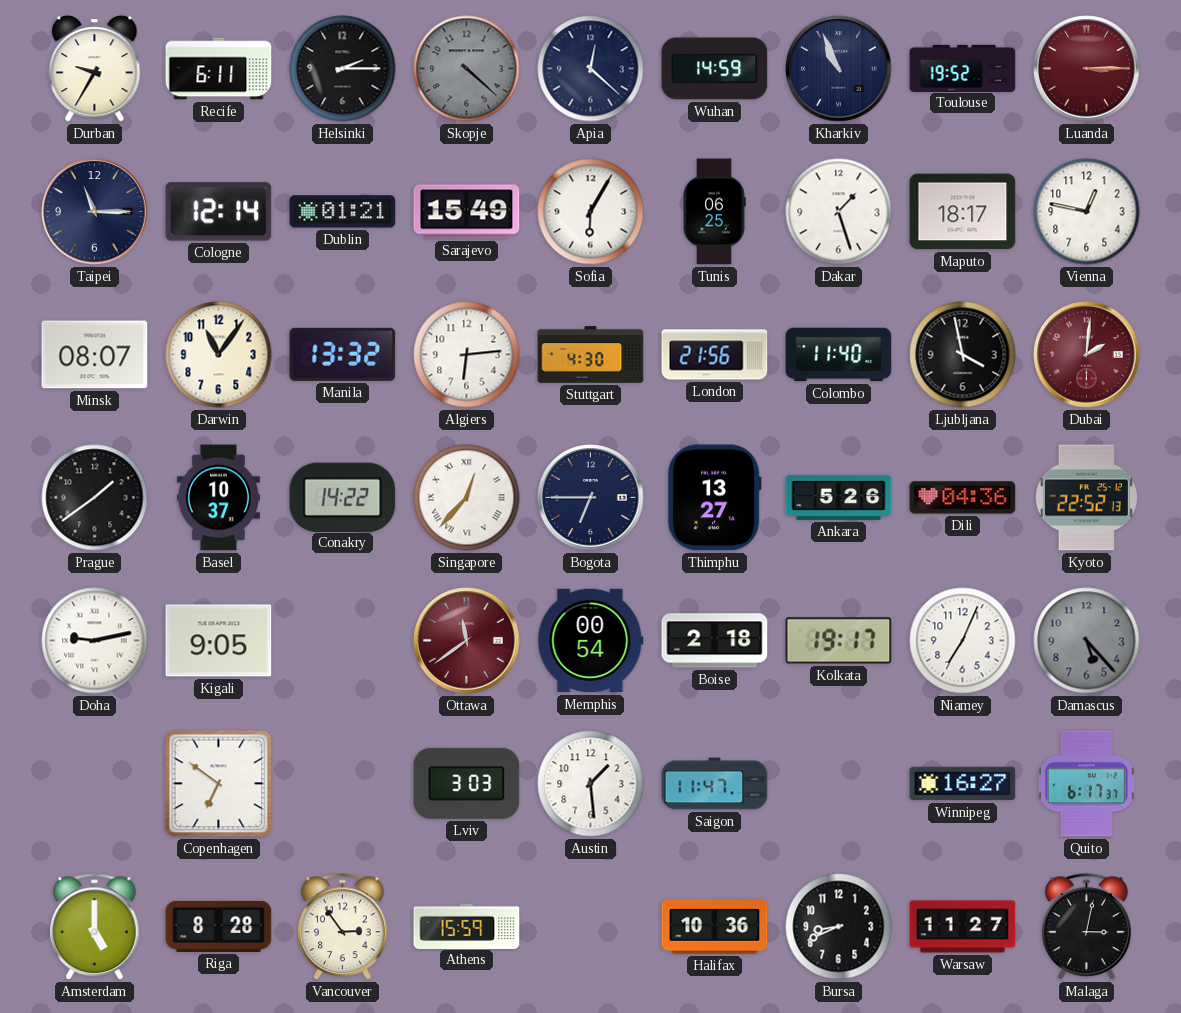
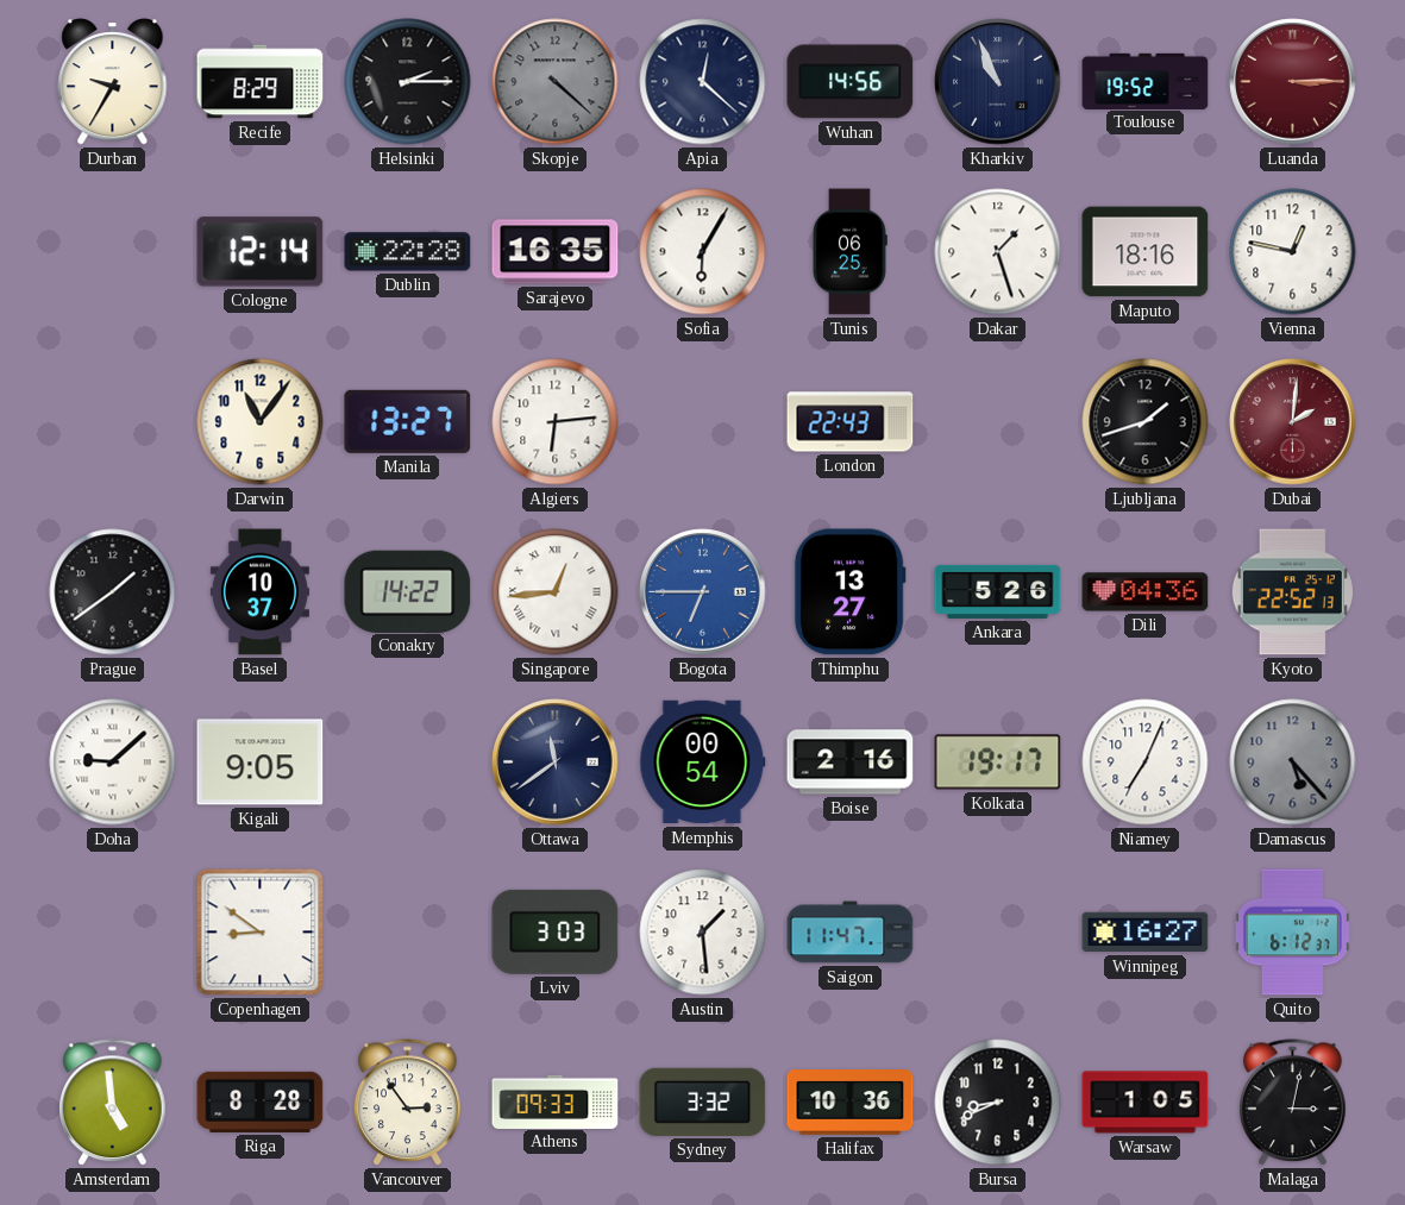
Recife: 6:11 -> 8:29
Wuhan: 14:59 -> 14:56
Taipei: 11:15 -> none
Dublin: 01:21 -> 22:28
Sarajevo: 15:49 -> 16:35
Maputo: 18:17 -> 18:16
Minsk: 08:07 -> none
Manila: 13:32 -> 13:27
Stuttgart: 4:30 -> none
London: 21:56 -> 22:43
Colombo: 11:40 -> none
Ljubljana: 3:58 -> 1:42
Singapore: 12:37 -> 12:44
Bogota dial: navy -> blue
Doha: 9:13 -> 9:08
Ottawa dial: burgundy -> navy
Boise: 2:18 -> 2:16
Copenhagen: 6:51 -> 8:51
Quito: 6:17 -> 6:12
Amsterdam: 5:00 -> 4:59
Athens: 15:59 -> 09:33
Sydney: none -> 3:32
Warsaw: 11:27 -> 1:05
